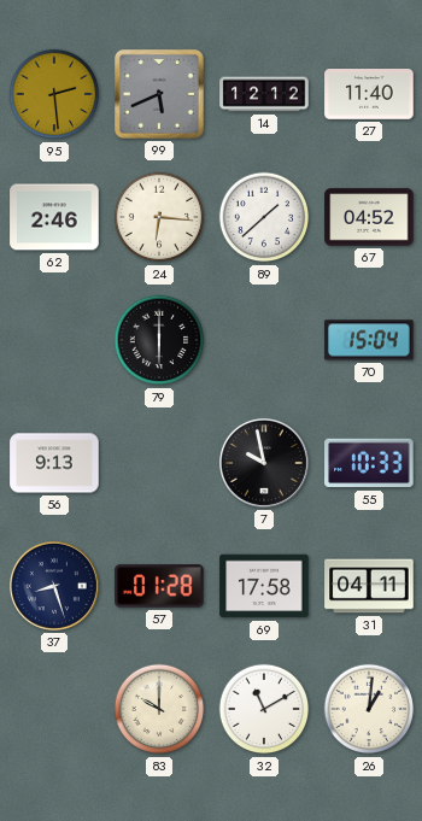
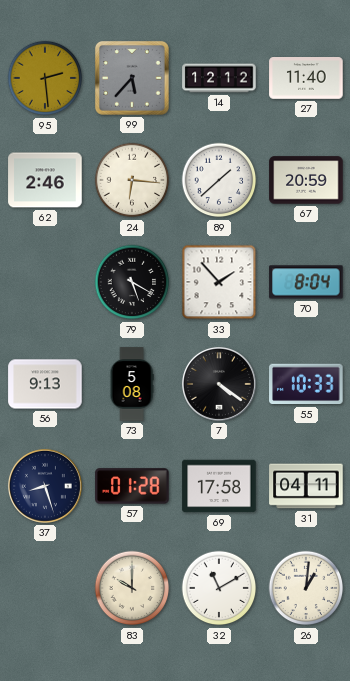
99: 5:41 -> 5:37
67: 04:52 -> 20:59
79: 6:00 -> 5:20
33: none -> 1:53
70: 15:04 -> 8:04
73: none -> 5:08
7: 9:58 -> 4:21
